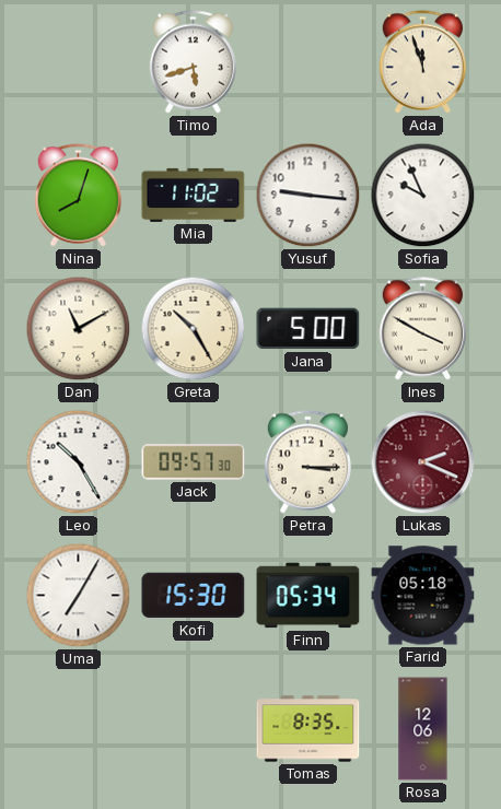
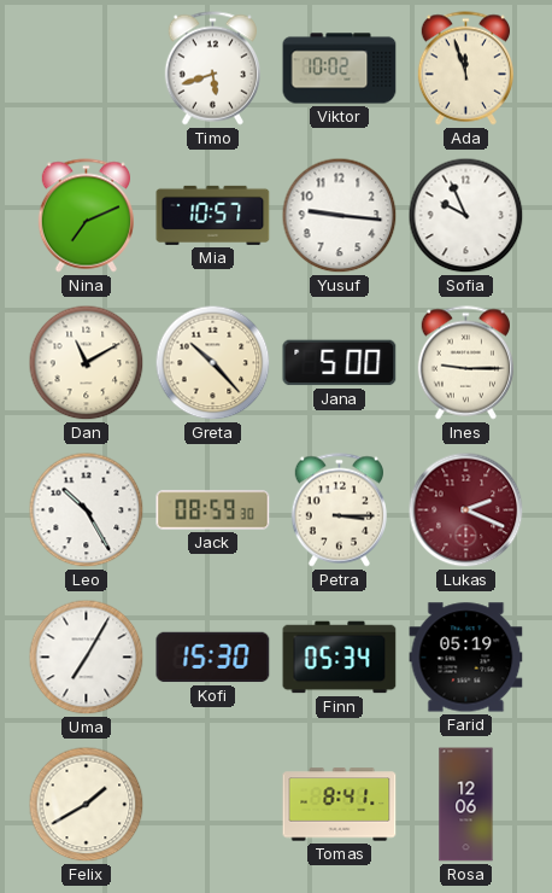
Viktor: none -> 10:02
Nina: 8:03 -> 7:11
Mia: 11:02 -> 10:57
Greta: 10:25 -> 10:23
Ines: 3:50 -> 9:15
Jack: 09:57 -> 08:59
Farid: 05:18 -> 05:19
Felix: none -> 1:40
Tomas: 8:35 -> 8:41
